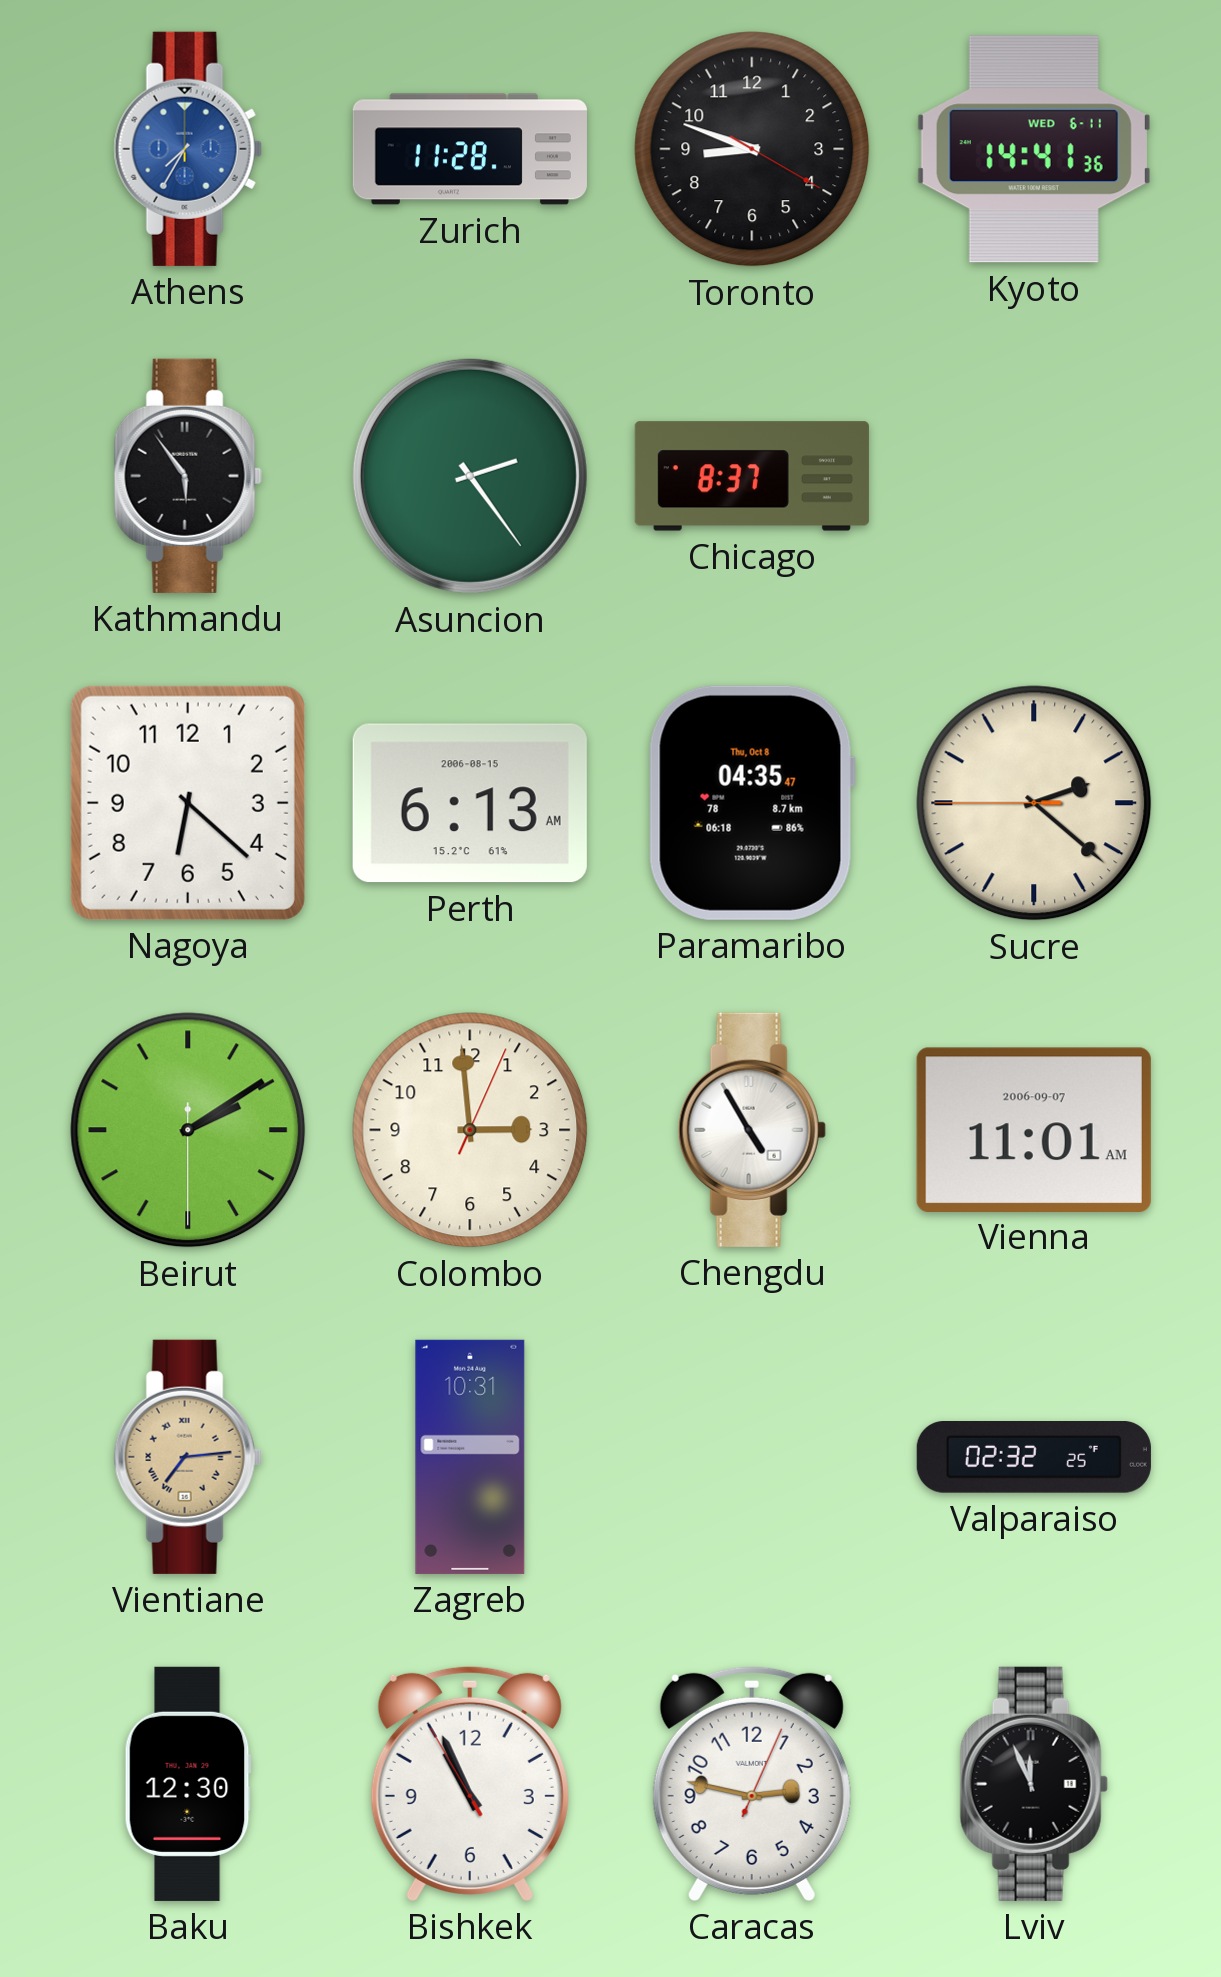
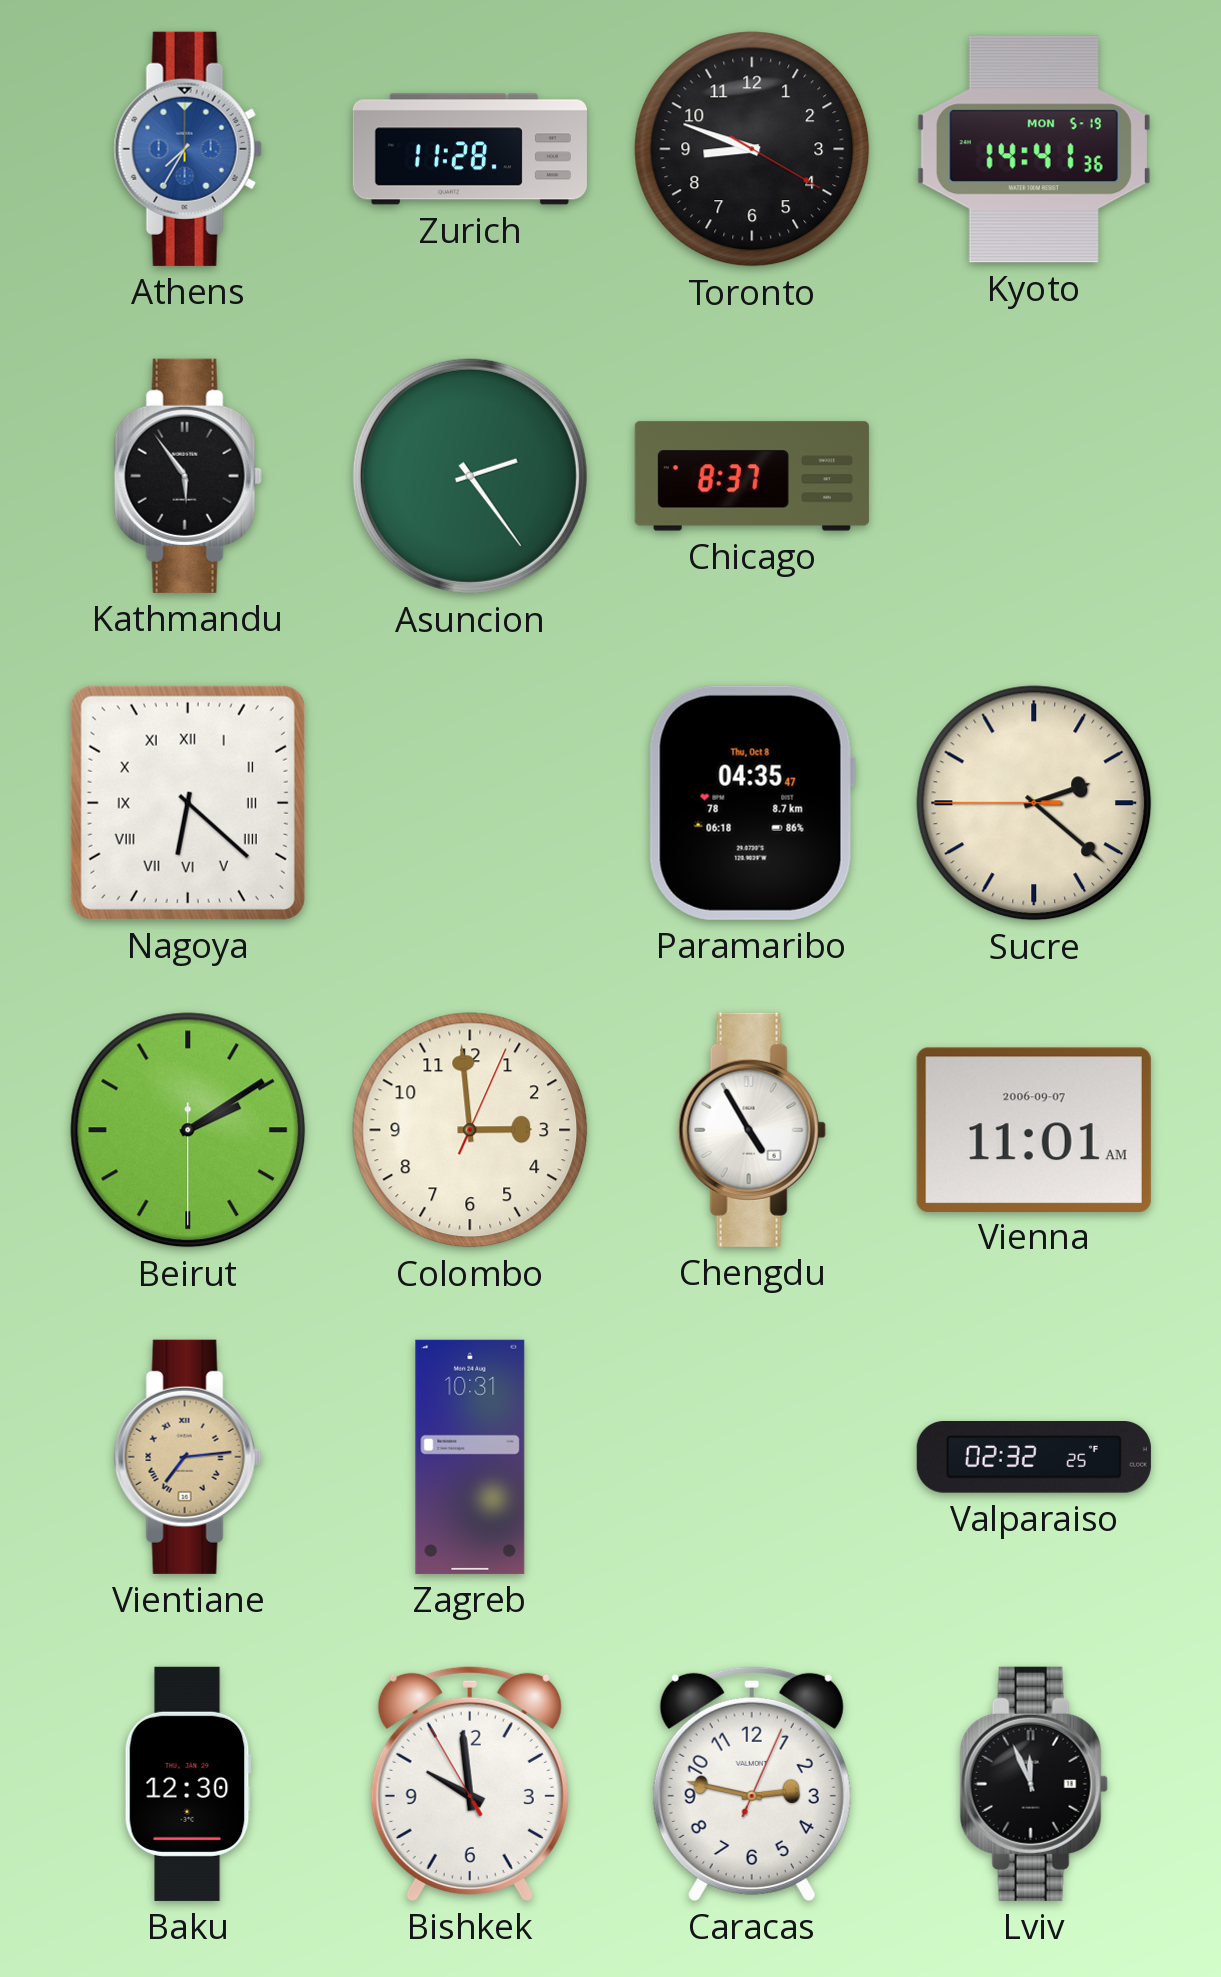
Kyoto date: WED 6-11 -> MON 5-19
Nagoya numerals: Arabic -> Roman
Perth: 6:13 -> none
Bishkek: 10:55 -> 9:58
